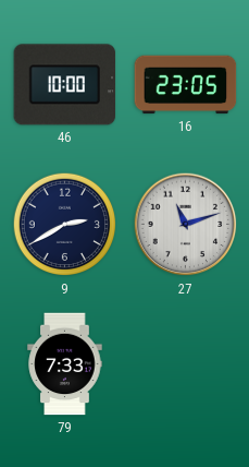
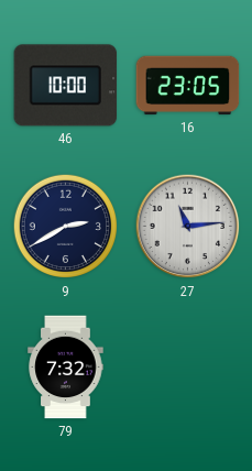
27: 11:12 -> 11:14
79: 7:33 -> 7:32
